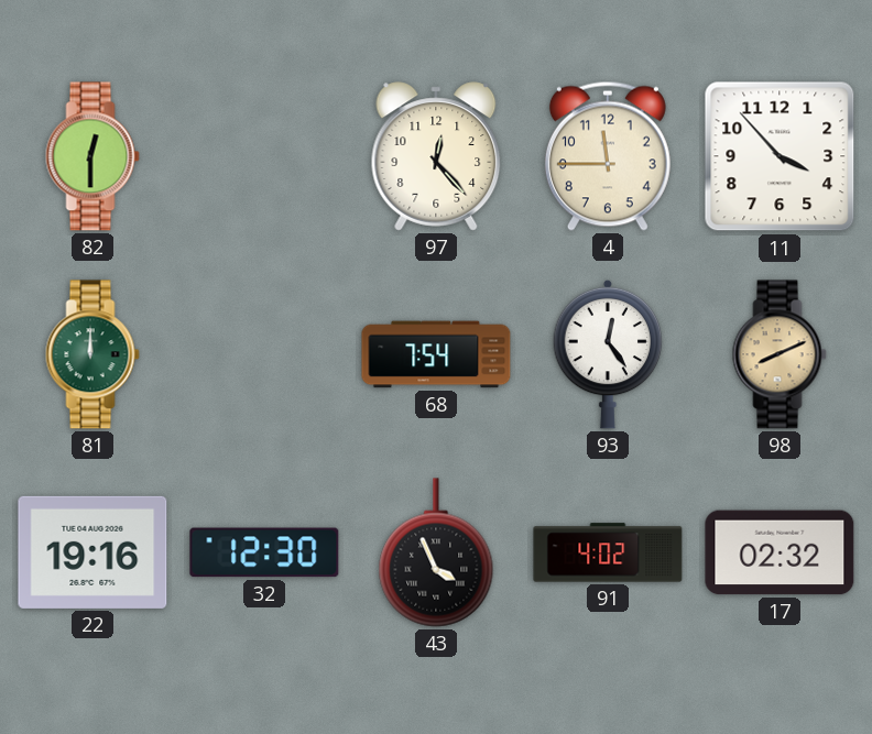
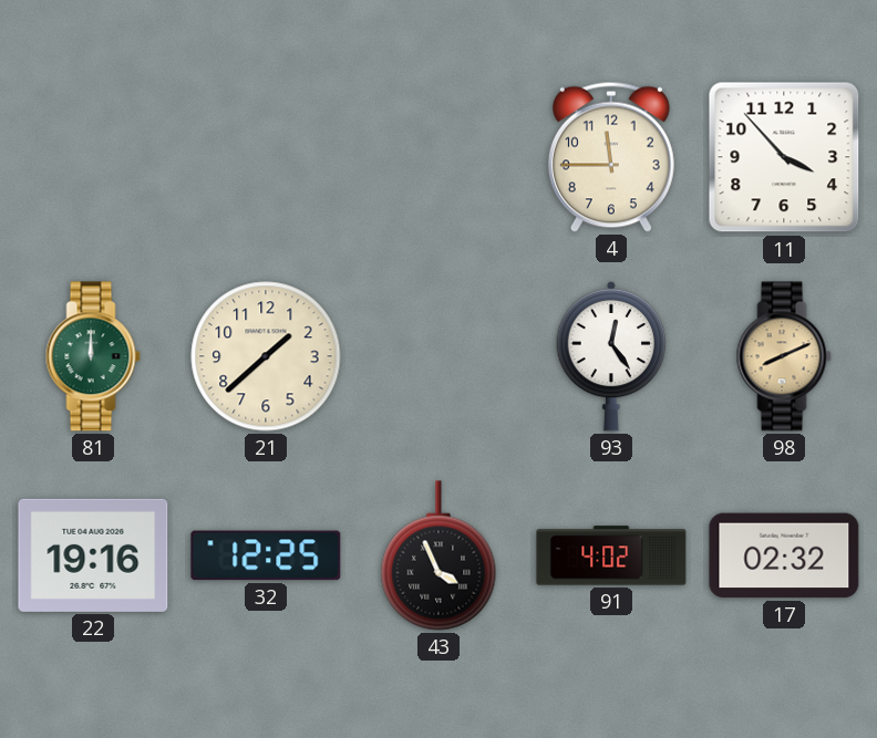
82: 12:30 -> none
97: 12:23 -> none
21: none -> 1:38
68: 7:54 -> none
32: 12:30 -> 12:25
